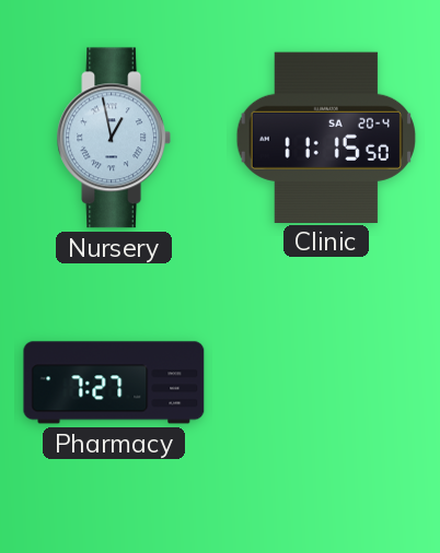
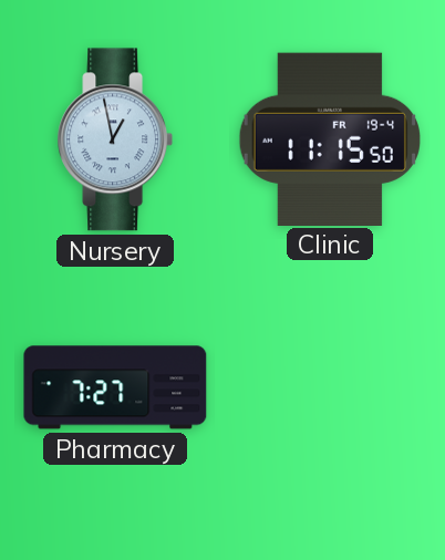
Clinic date: SA 20-4 -> FR 19-4
